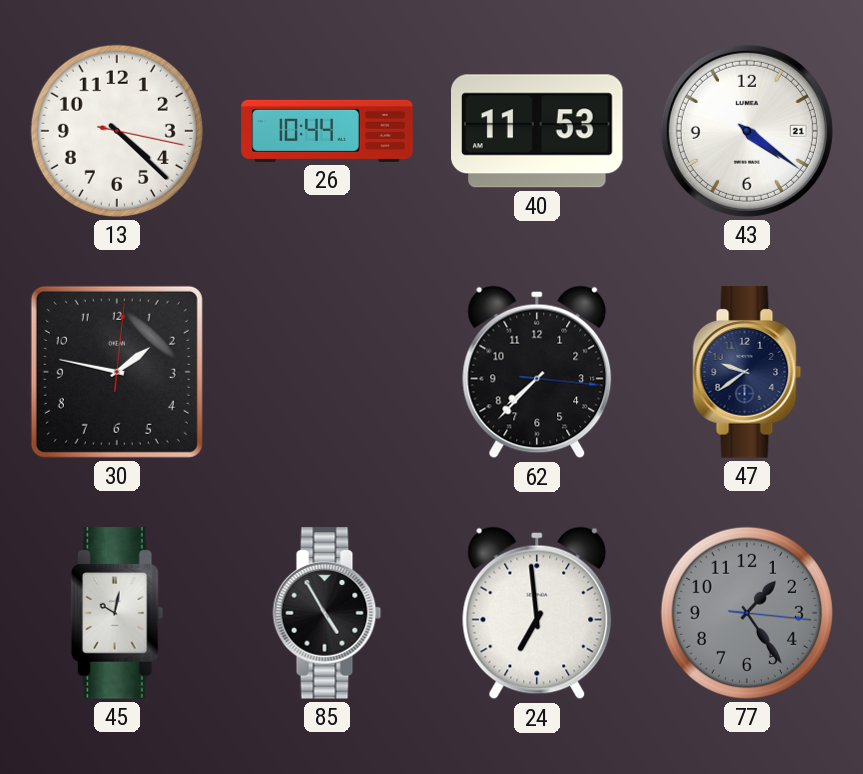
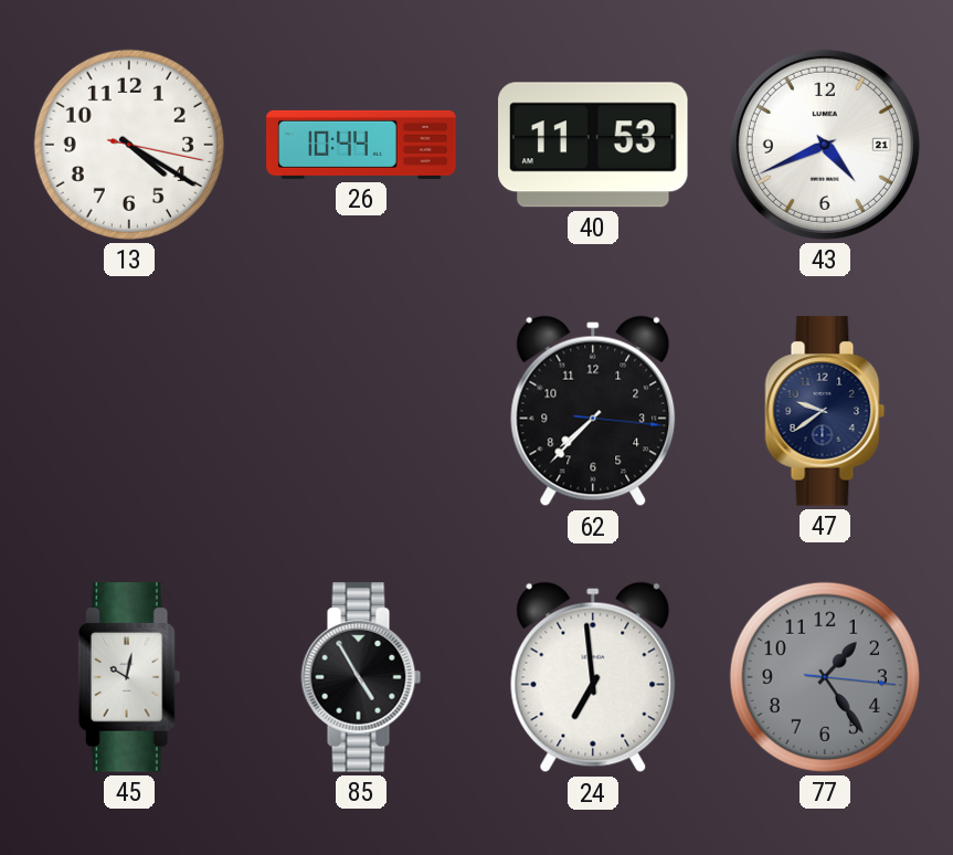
13: 4:22 -> 4:20
43: 4:21 -> 4:41
30: 1:47 -> none
